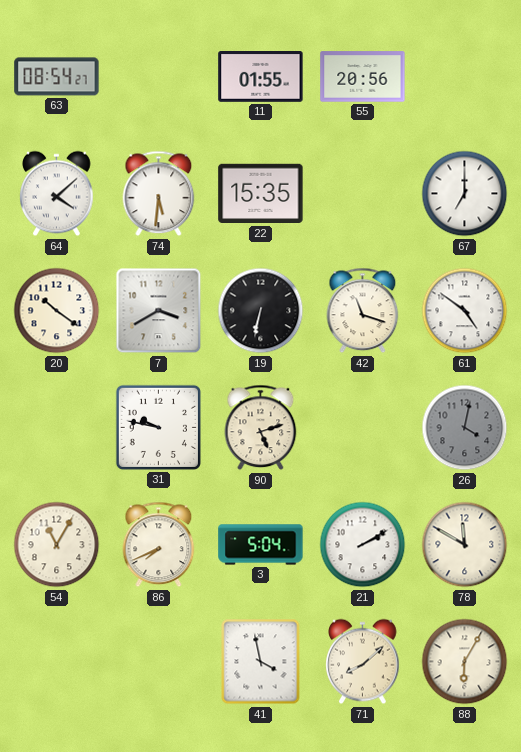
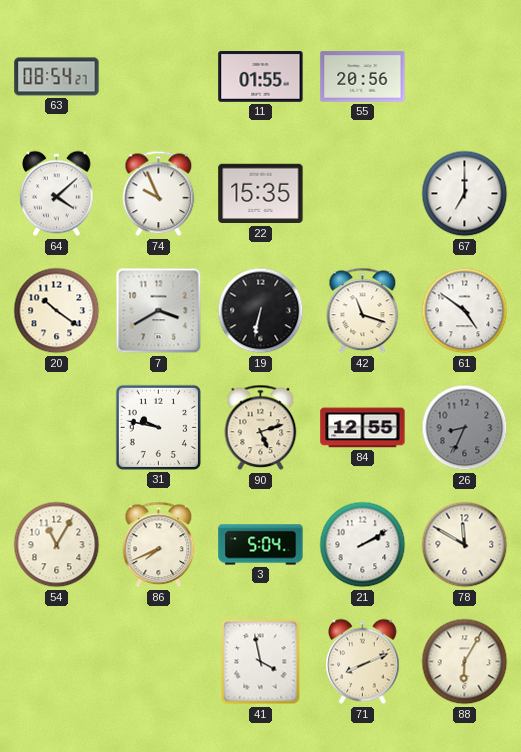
74: 5:31 -> 9:56
84: none -> 12:55
26: 4:02 -> 8:34
71: 8:08 -> 8:11
